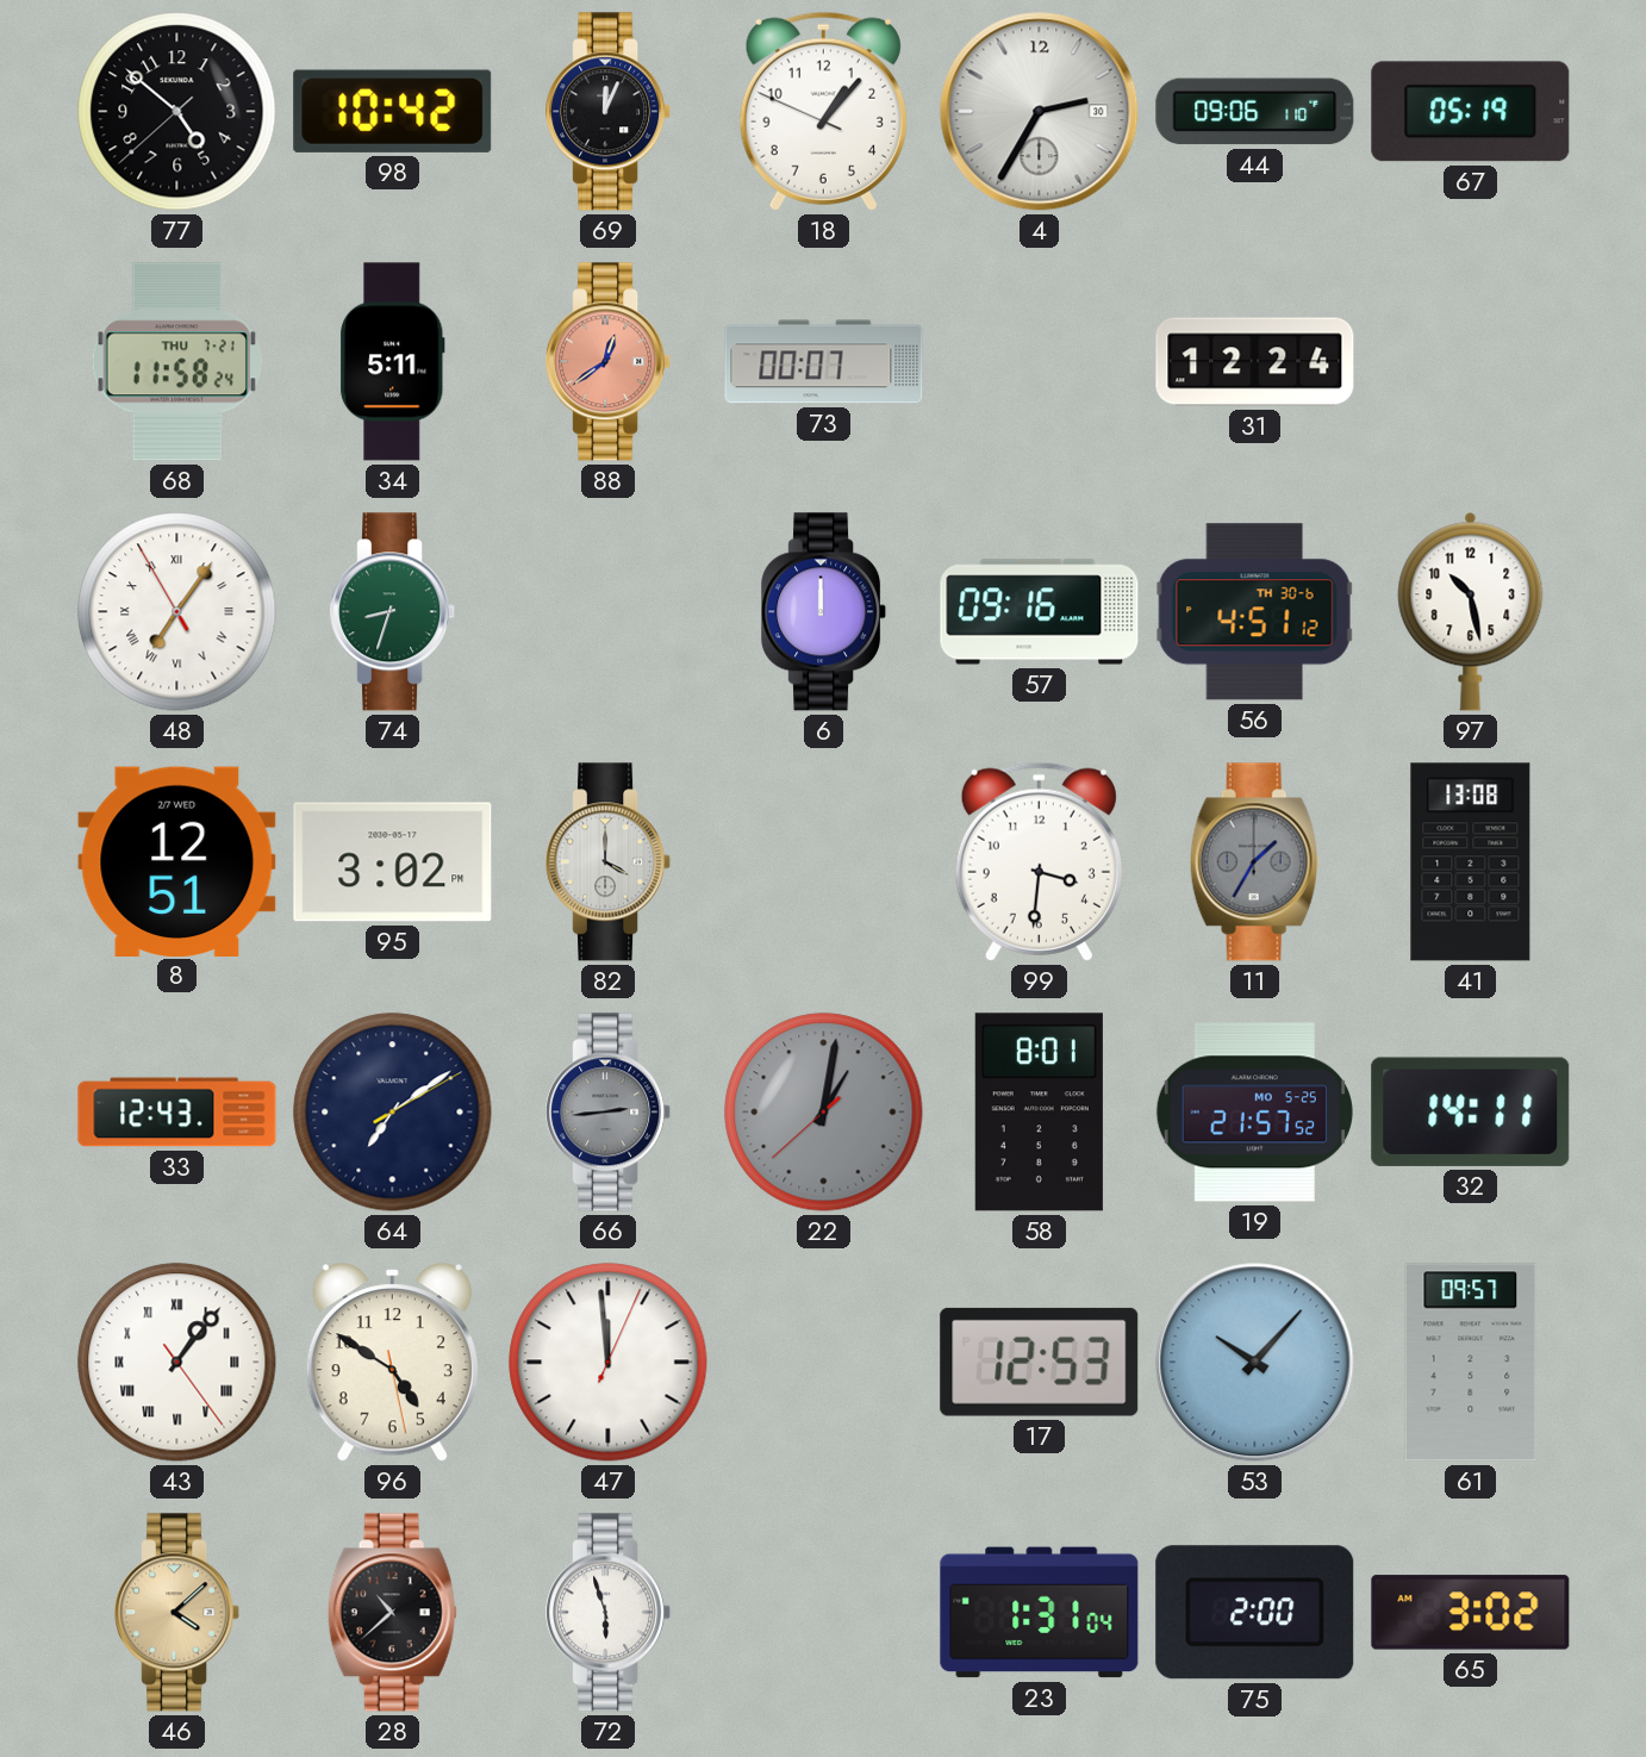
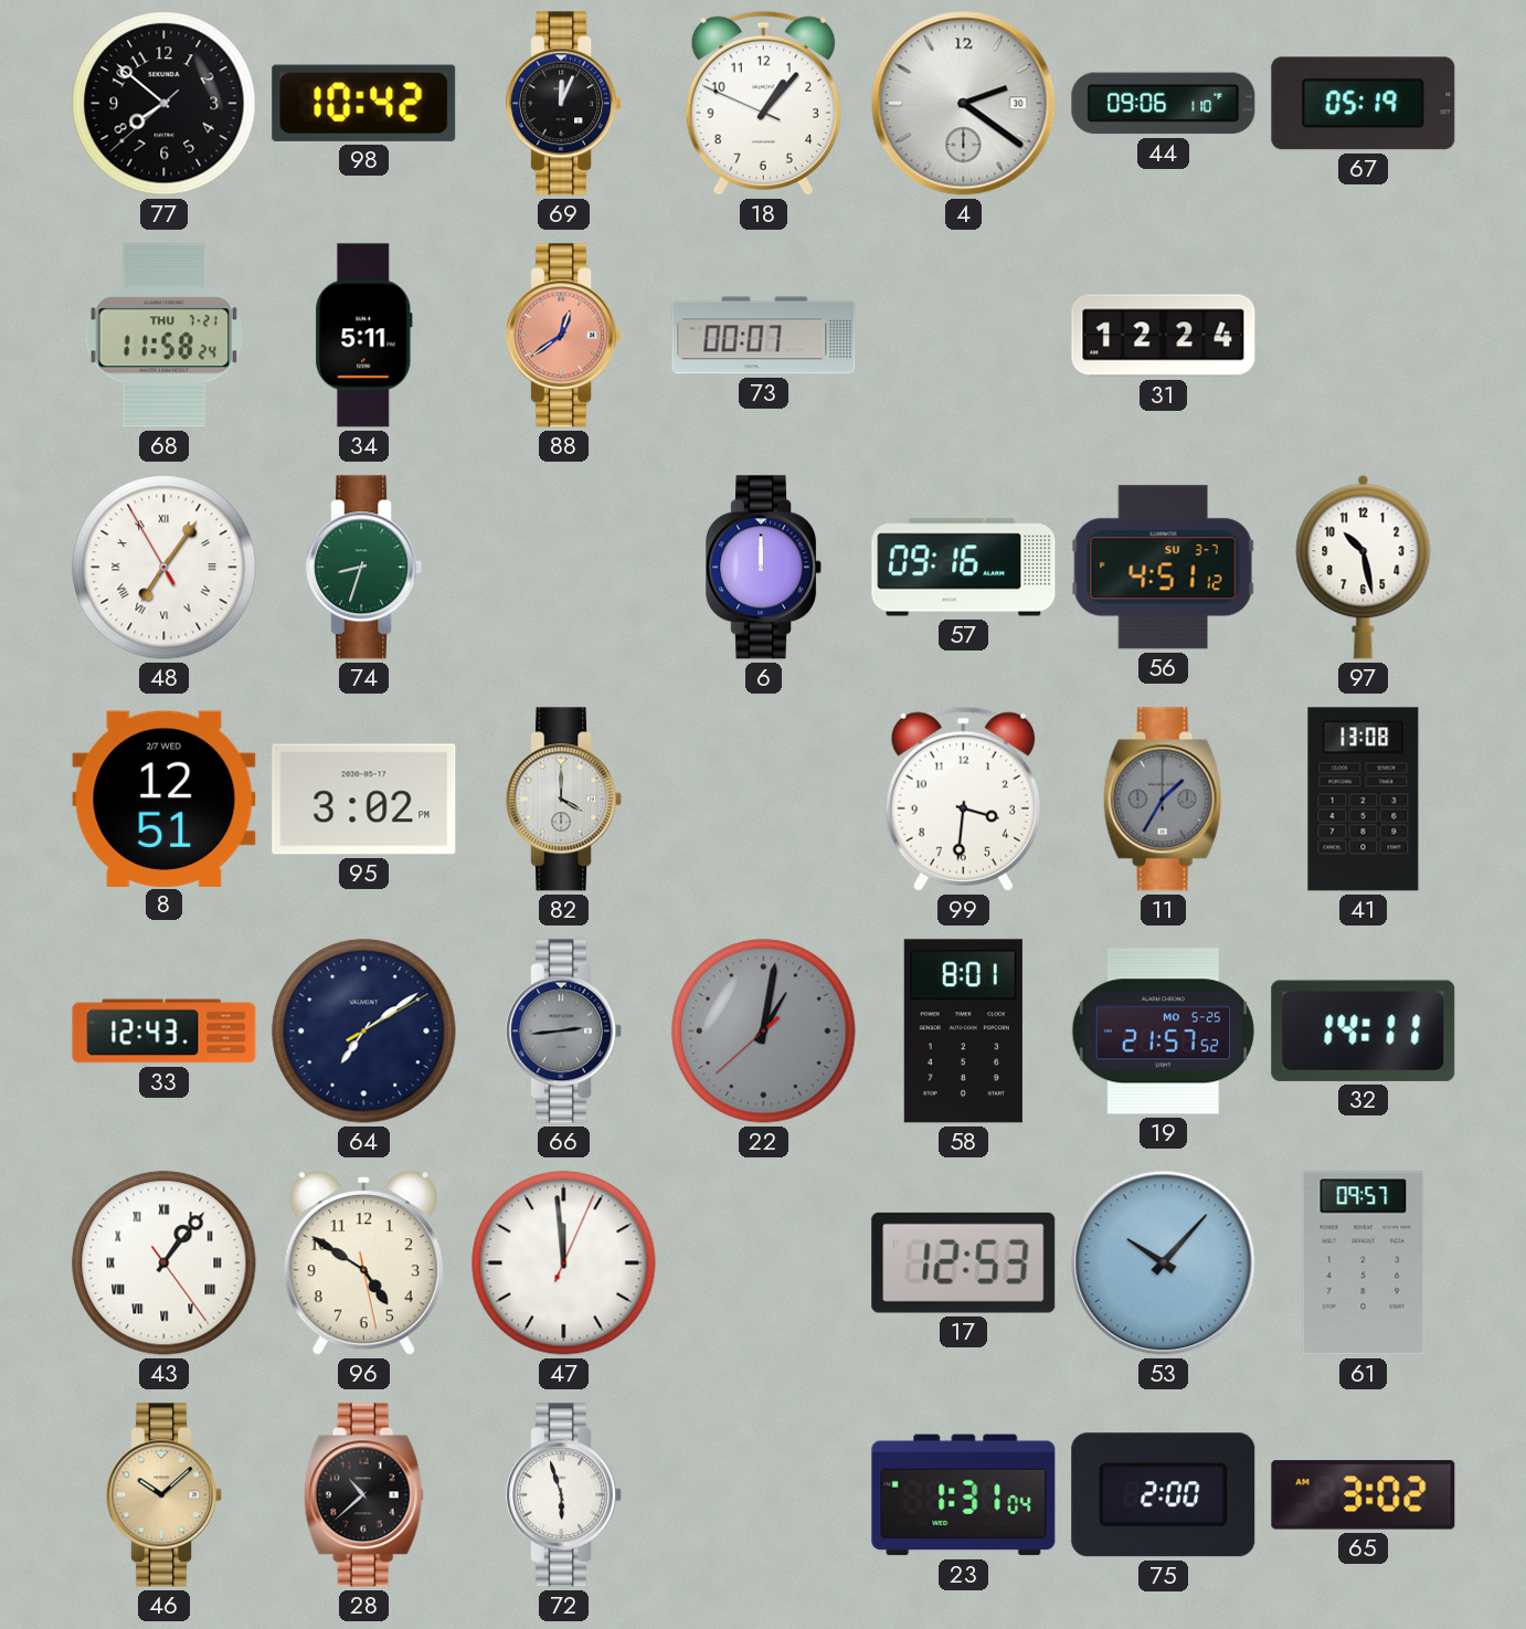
77: 4:51 -> 7:51
4: 2:35 -> 2:21
56 date: TH 30-6 -> SU 3-7
46: 4:08 -> 10:08
